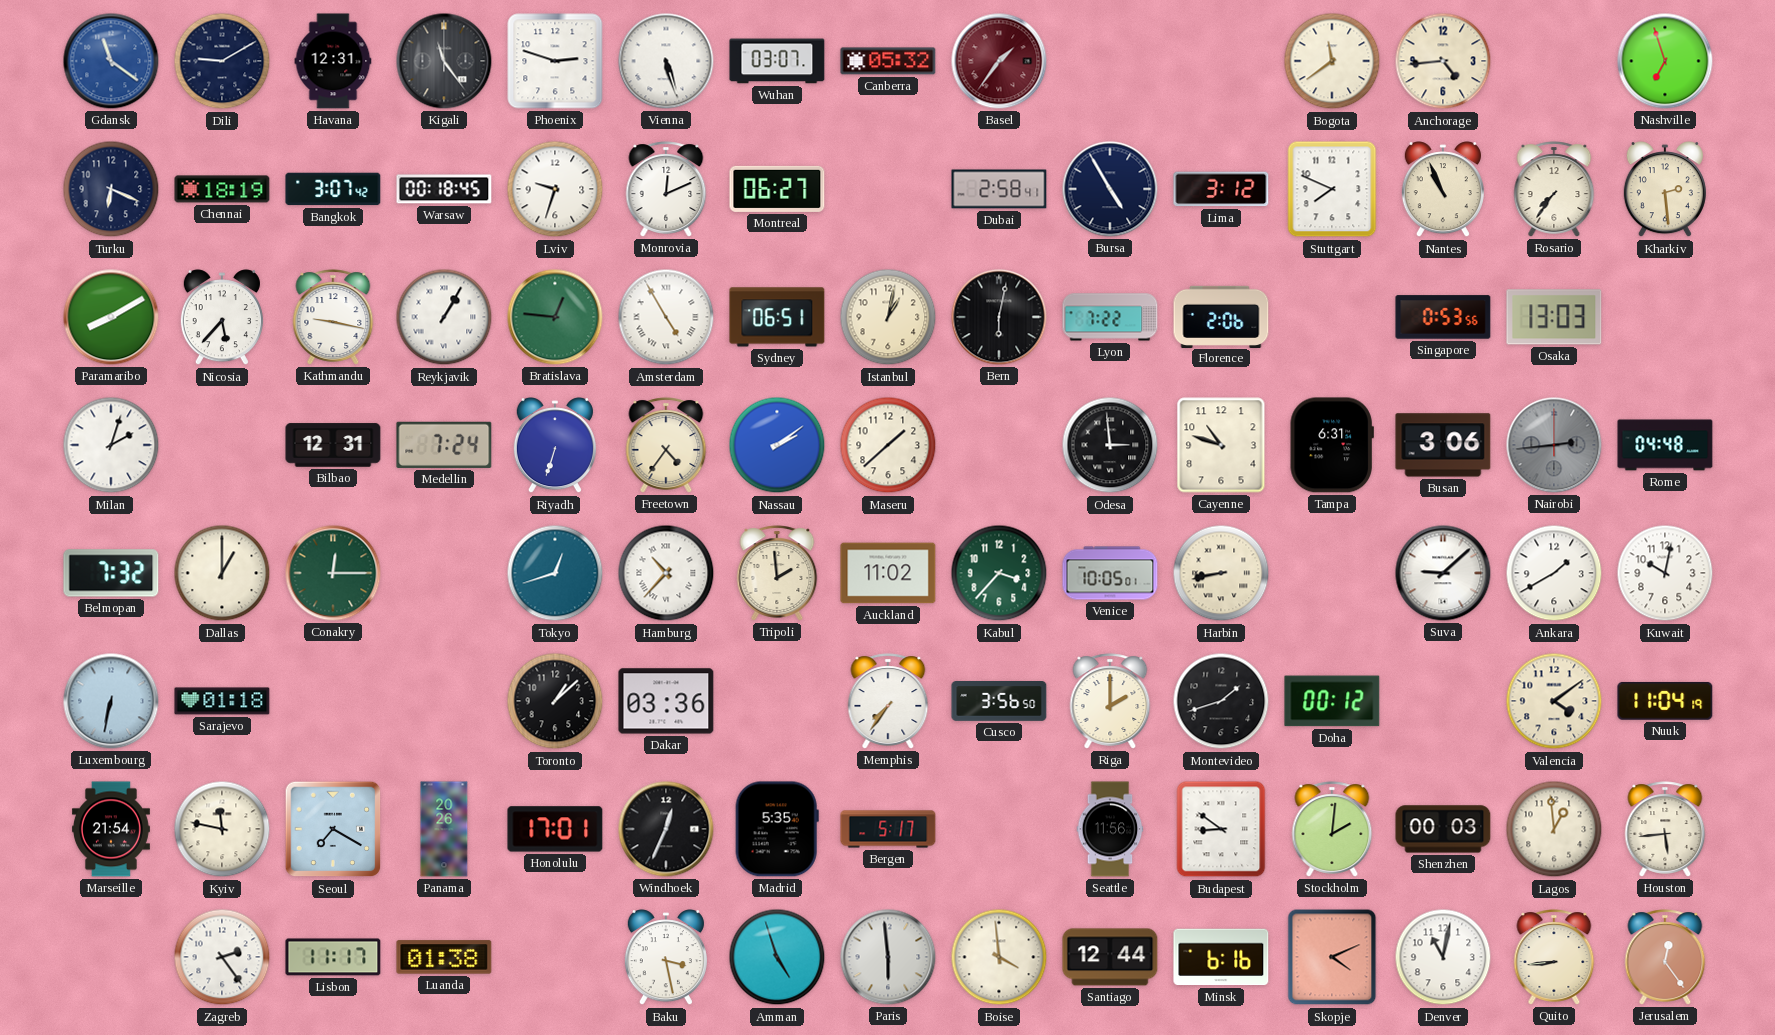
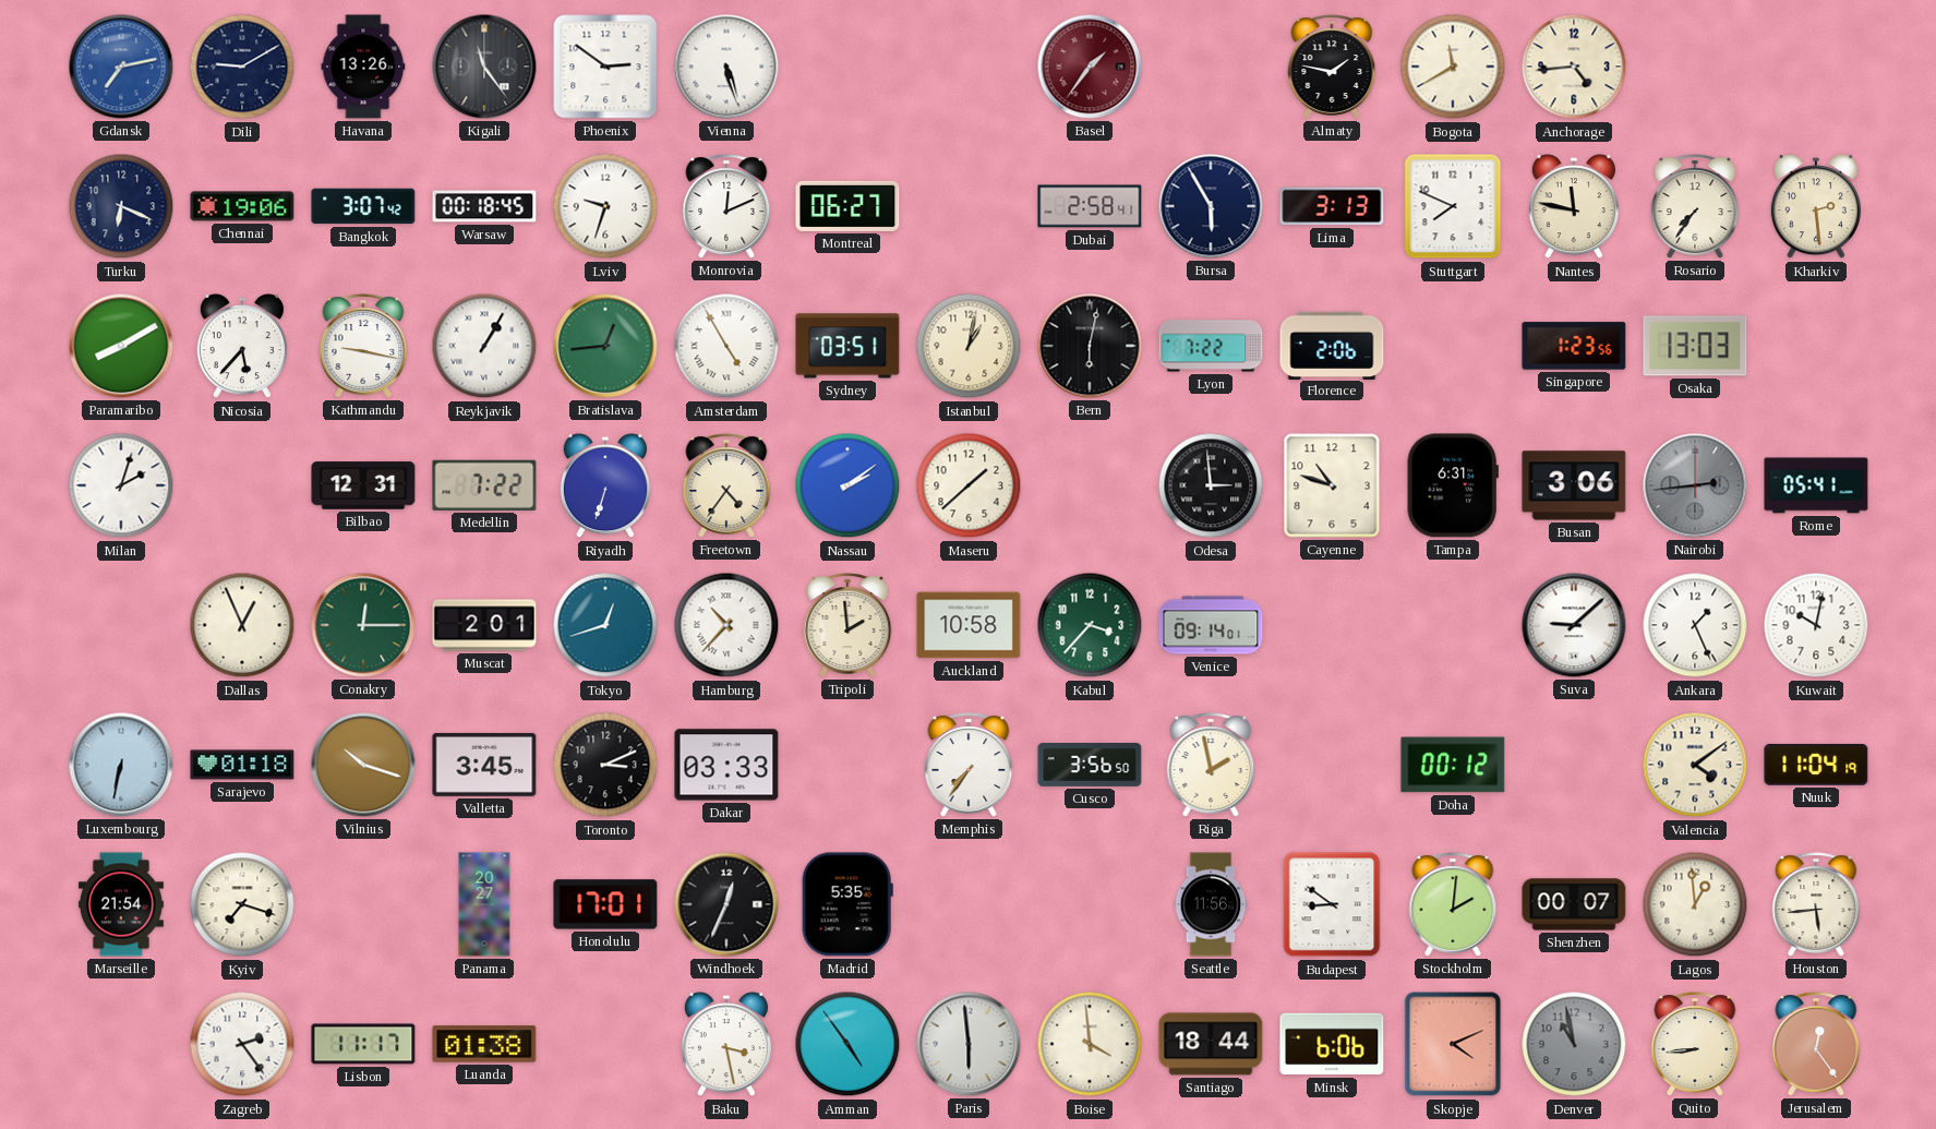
Gdansk: 11:21 -> 7:13
Havana: 12:31 -> 13:26
Phoenix: 2:48 -> 2:51
Wuhan: 03:07 -> none
Canberra: 05:32 -> none
Almaty: none -> 1:47
Bogota: 11:39 -> 11:40
Nashville: 6:57 -> none
Chennai: 18:19 -> 19:06
Bursa: 4:55 -> 5:55
Lima: 3:12 -> 3:13
Nantes: 10:56 -> 11:47
Bratislava: 12:46 -> 12:44
Sydney: 06:51 -> 03:51
Singapore: 0:53 -> 1:23
Medellin: 7:24 -> 7:22
Rome: 04:48 -> 05:41
Belmopan: 7:32 -> none
Dallas: 1:00 -> 12:56
Muscat: none -> 2:01
Auckland: 11:02 -> 10:58
Venice: 10:05 -> 09:14
Harbin: 8:43 -> none
Ankara: 1:40 -> 1:26
Vilnius: none -> 10:18
Valletta: none -> 3:45
Toronto: 1:08 -> 3:11
Dakar: 03:36 -> 03:33
Riga: 2:00 -> 1:58
Montevideo: 1:42 -> none
Kyiv: 11:47 -> 7:18
Seoul: 7:20 -> none
Panama: 20:26 -> 20:27
Bergen: 5:17 -> none
Shenzhen: 00:03 -> 00:07
Amman: 4:57 -> 4:54
Santiago: 12:44 -> 18:44
Minsk: 6:16 -> 6:06
Denver: 11:02 -> 10:58
Denver dial: white -> grey
